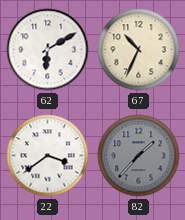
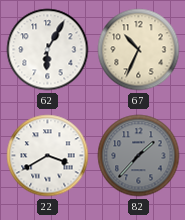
62: 6:10 -> 6:05
22: 3:39 -> 3:40
